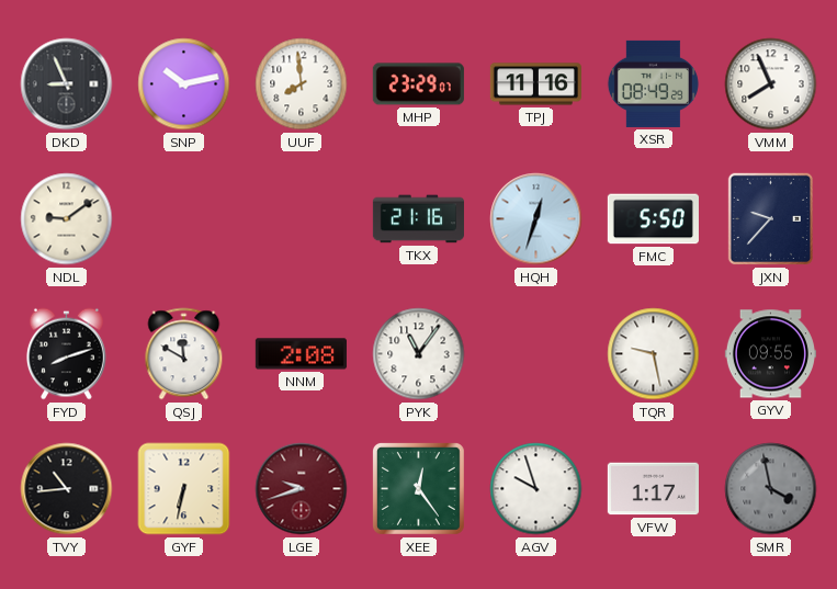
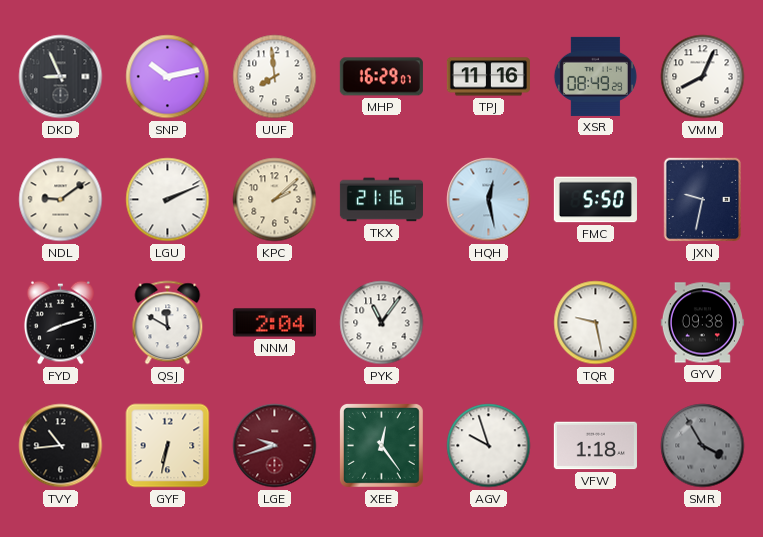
MHP: 23:29 -> 16:29
VMM: 7:56 -> 8:04
LGU: none -> 2:11
KPC: none -> 2:08
HQH: 12:33 -> 12:28
JXN: 9:37 -> 9:32
NNM: 2:08 -> 2:04
GYV: 09:55 -> 09:38
VFW: 1:17 -> 1:18
SMR: 3:58 -> 3:55
